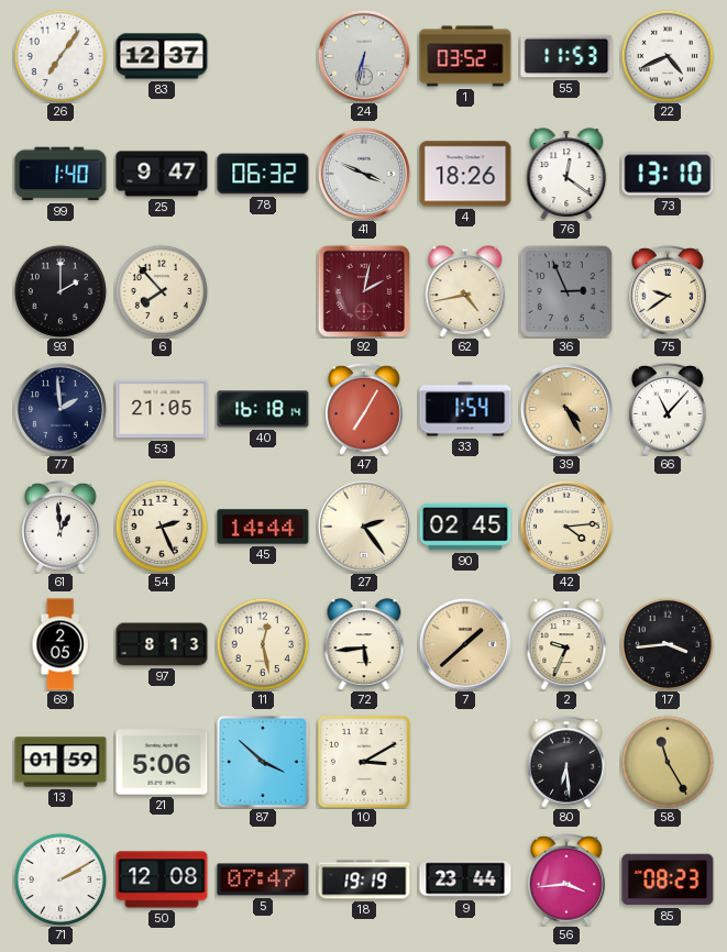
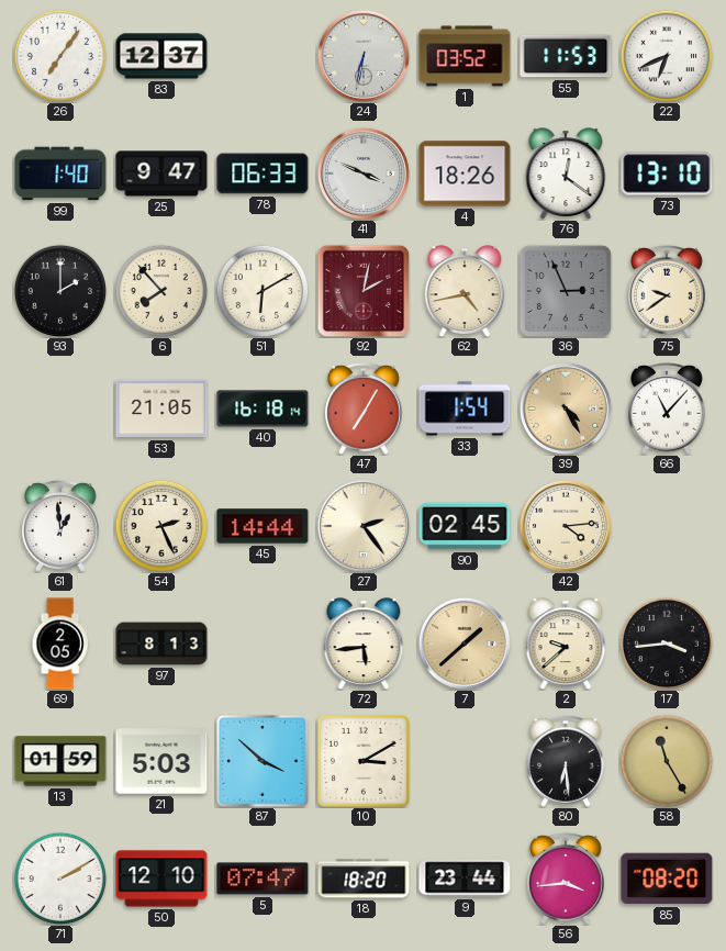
22: 4:41 -> 6:41
78: 06:32 -> 06:33
51: none -> 6:10
77: 1:59 -> none
11: 12:28 -> none
2: 9:34 -> 9:38
21: 5:06 -> 5:03
50: 12:08 -> 12:10
18: 19:19 -> 18:20
85: 08:23 -> 08:20
